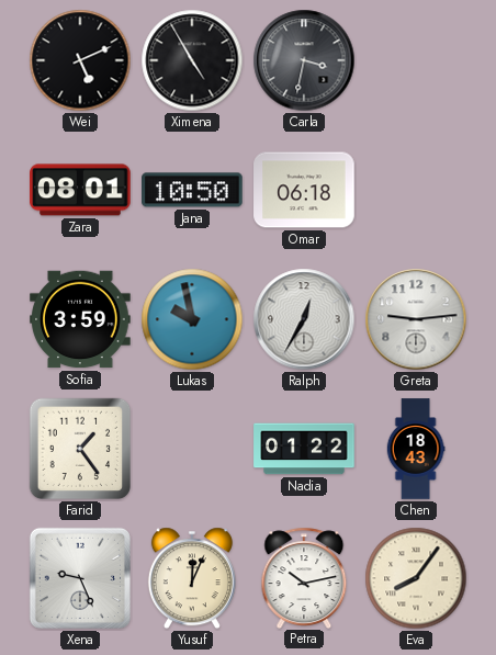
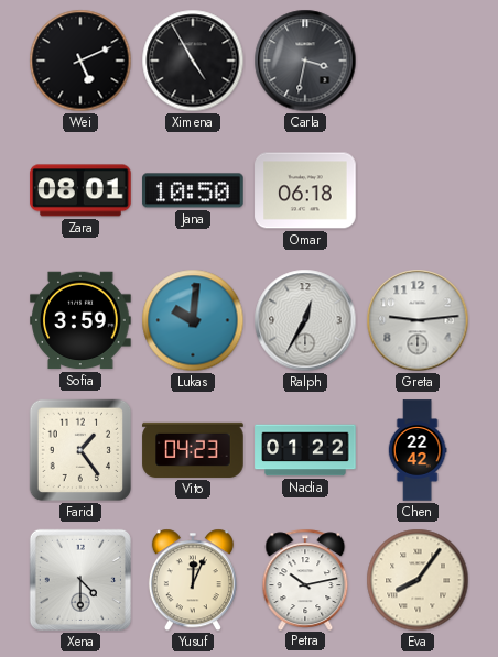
Lukas: 9:58 -> 10:01
Vito: none -> 04:23
Chen: 18:43 -> 22:42
Xena: 9:26 -> 4:30
